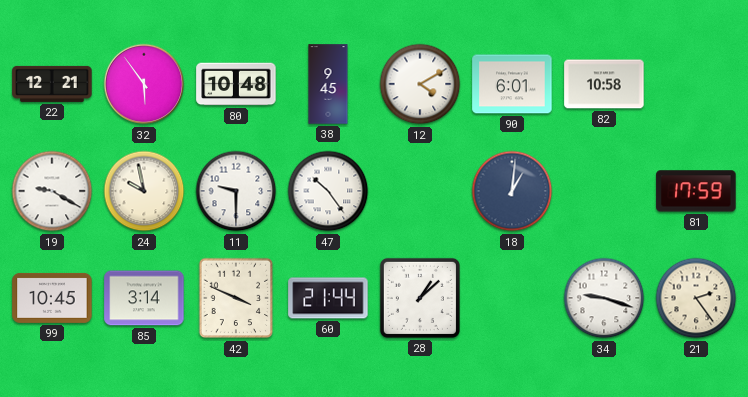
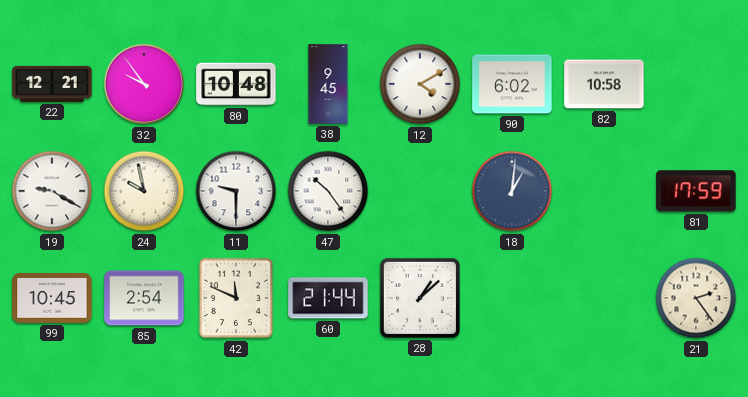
32: 5:54 -> 9:54
90: 6:01 -> 6:02
85: 3:14 -> 2:54
42: 3:49 -> 11:49
34: 9:18 -> none
